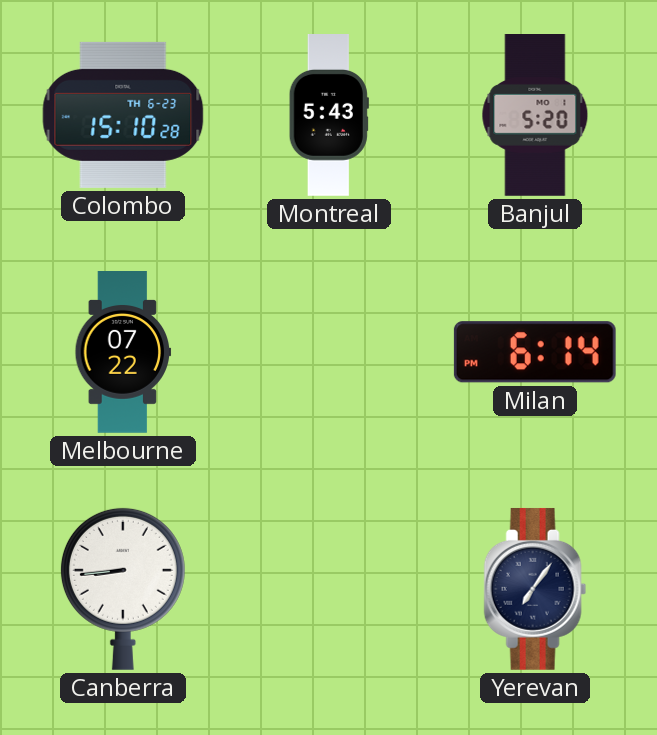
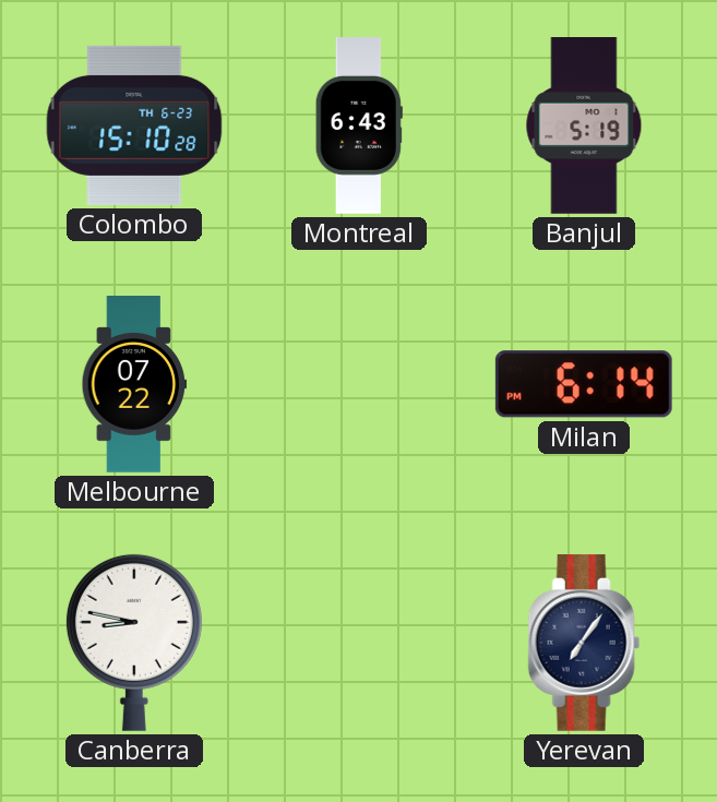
Montreal: 5:43 -> 6:43
Banjul: 5:20 -> 5:19
Canberra: 8:44 -> 8:47
